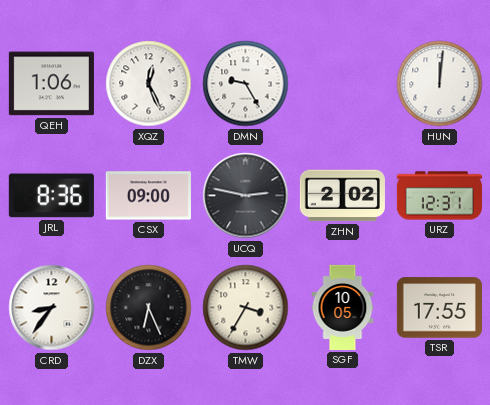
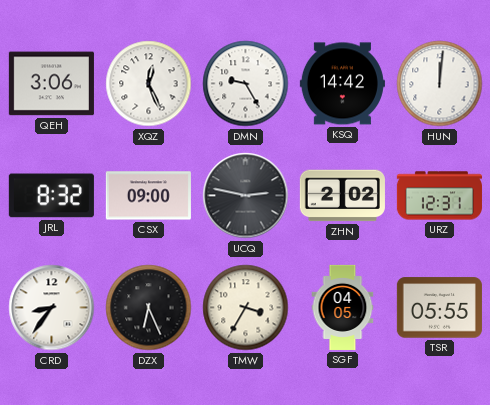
QEH: 1:06 -> 3:06
KSQ: none -> 14:42
JRL: 8:36 -> 8:32
SGF: 10:05 -> 04:05
TSR: 17:55 -> 05:55
